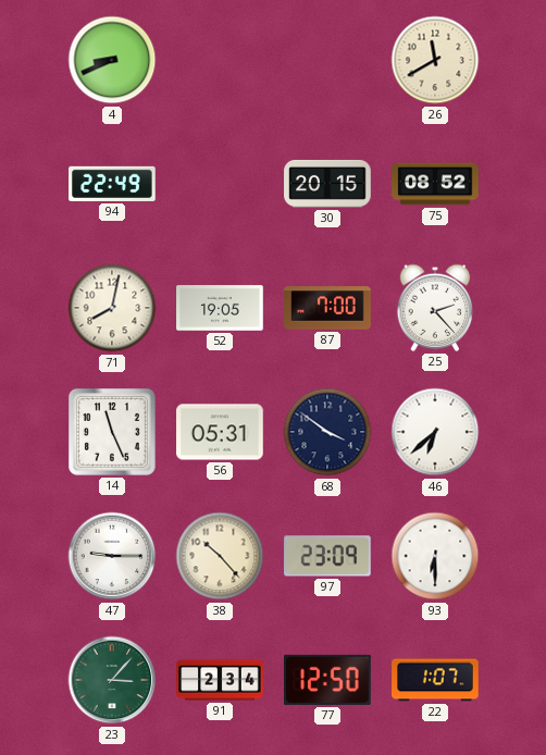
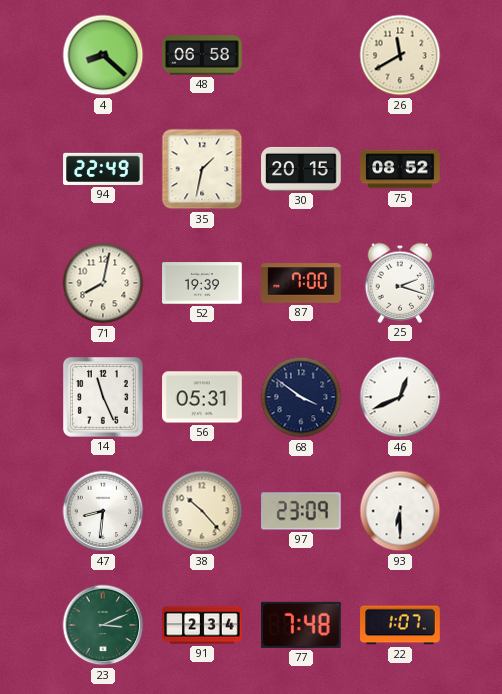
4: 8:41 -> 8:22
48: none -> 06:58
35: none -> 1:32
52: 19:05 -> 19:39
25: 2:23 -> 2:18
46: 6:38 -> 12:41
47: 9:15 -> 8:31
23: 3:07 -> 3:11
77: 12:50 -> 7:48
